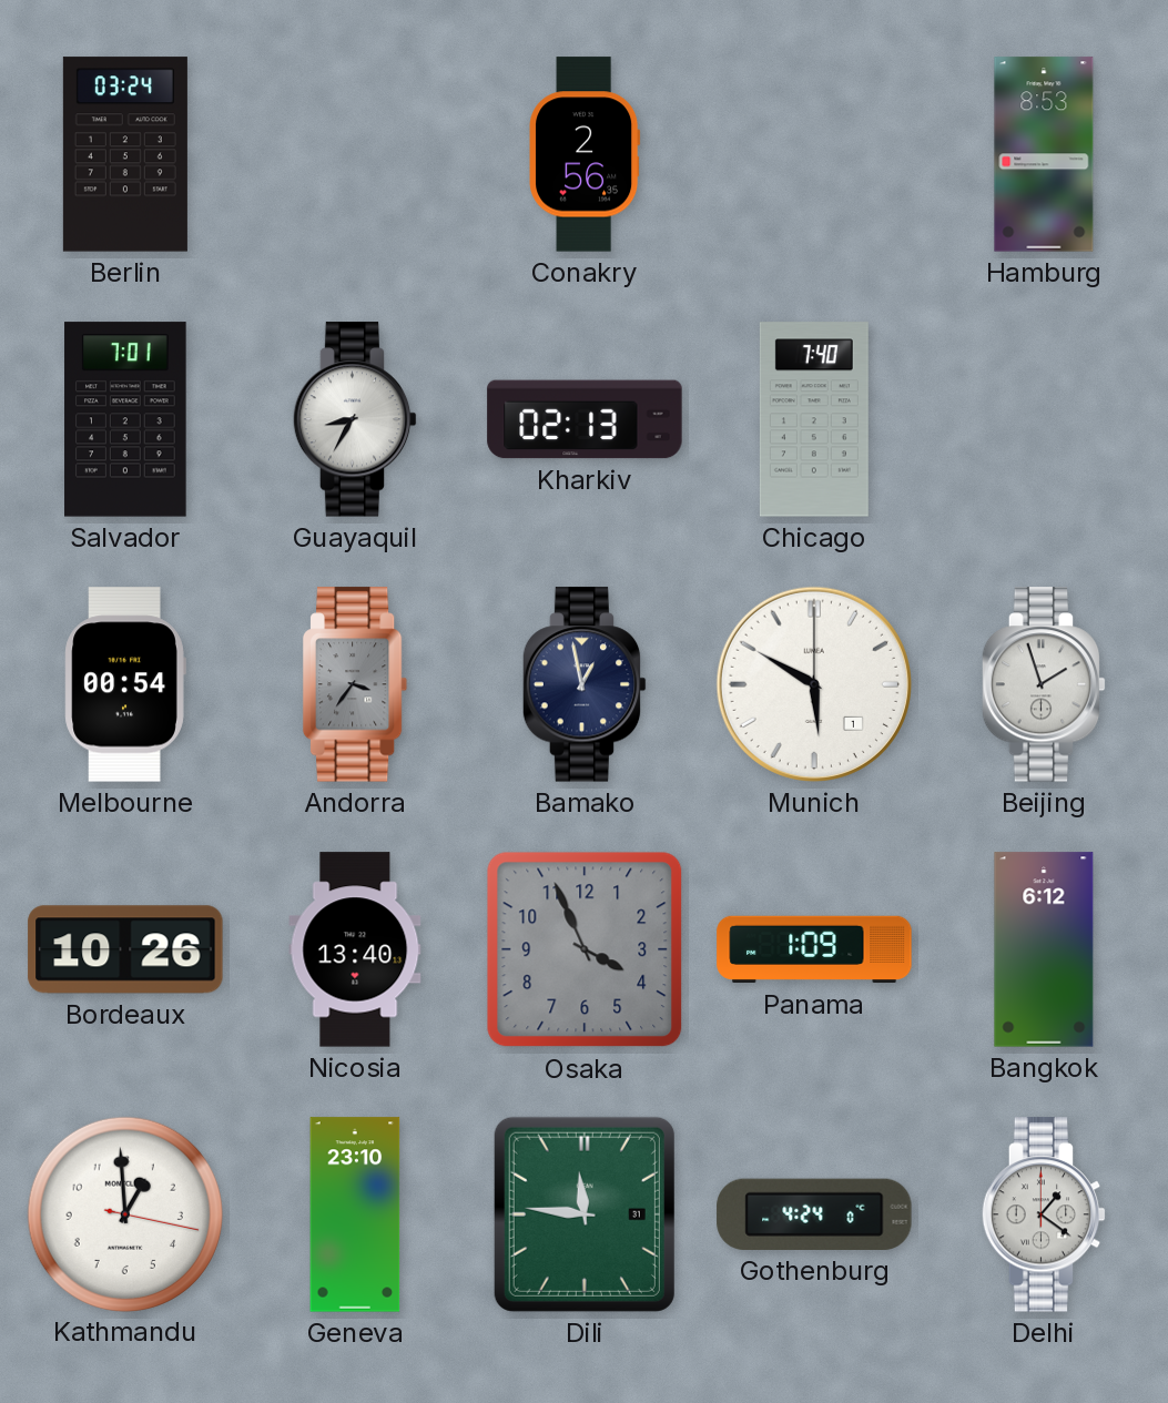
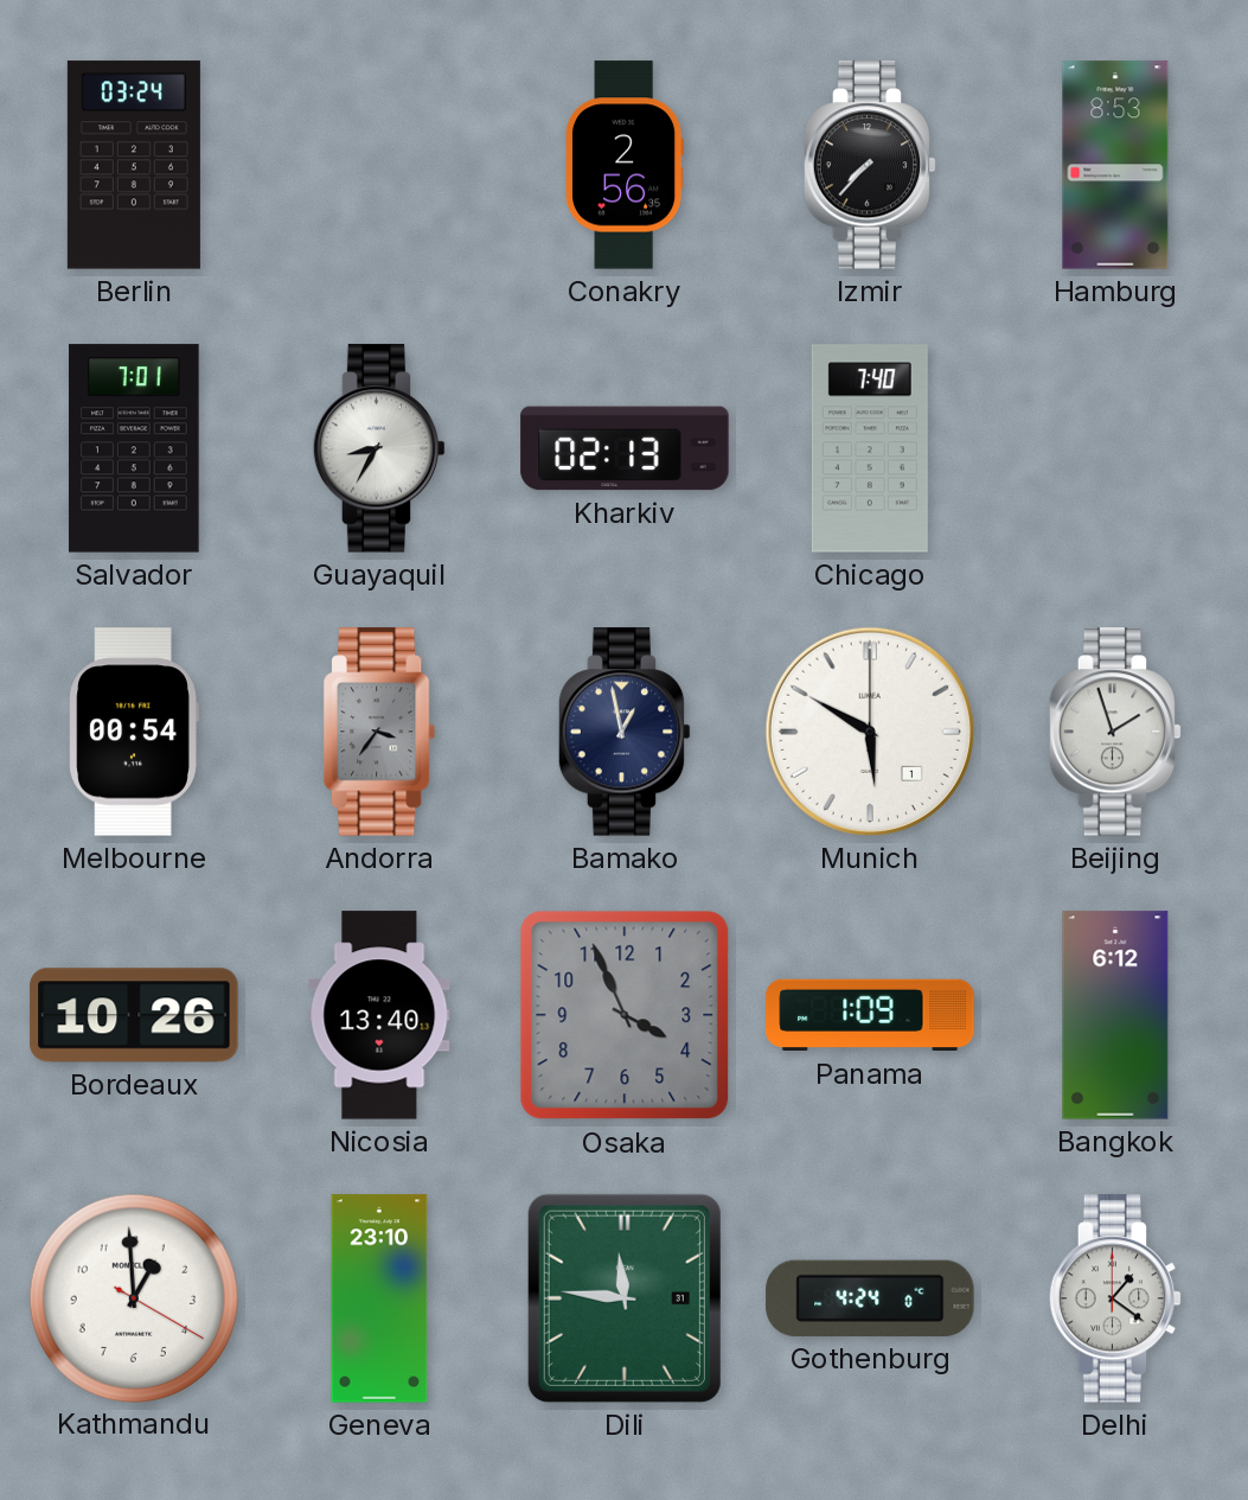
Izmir: none -> 7:37
Kathmandu: 12:59:17 -> 12:59:20
